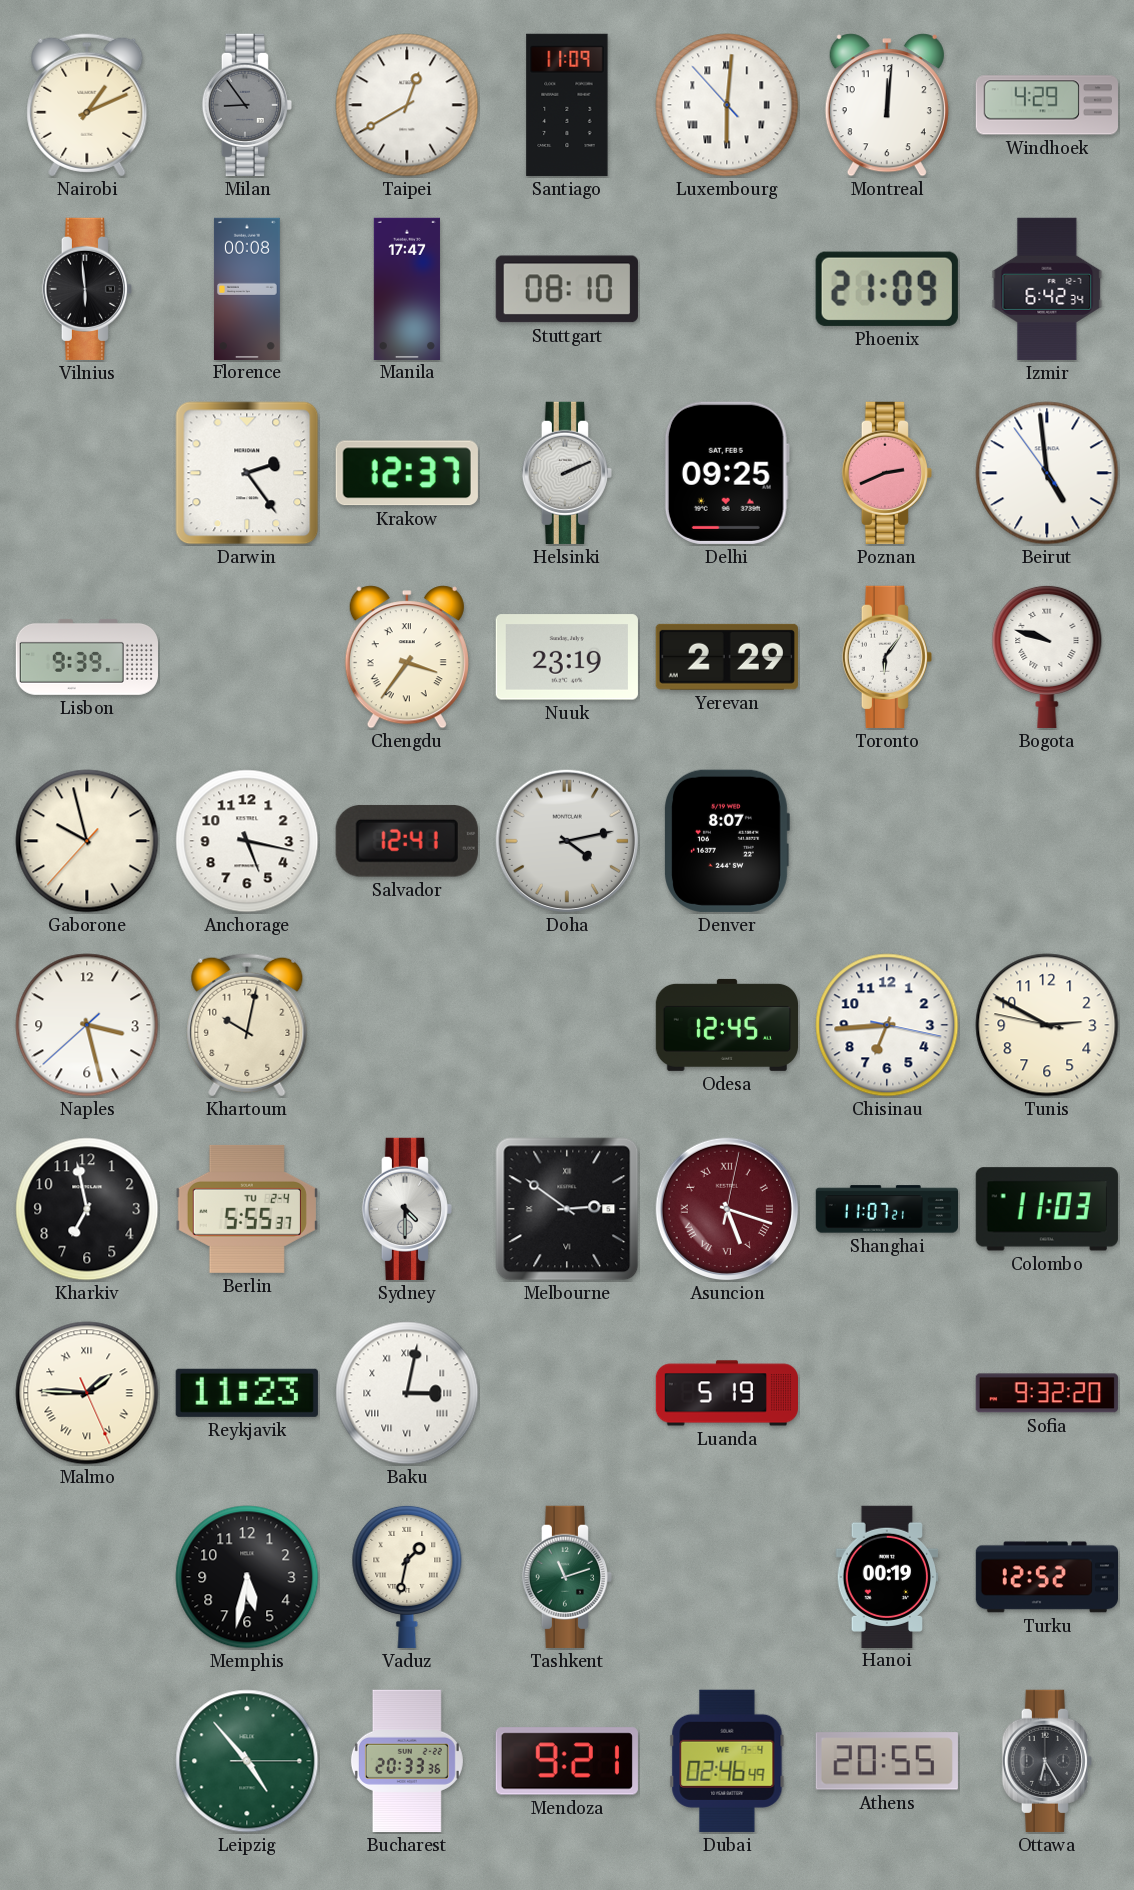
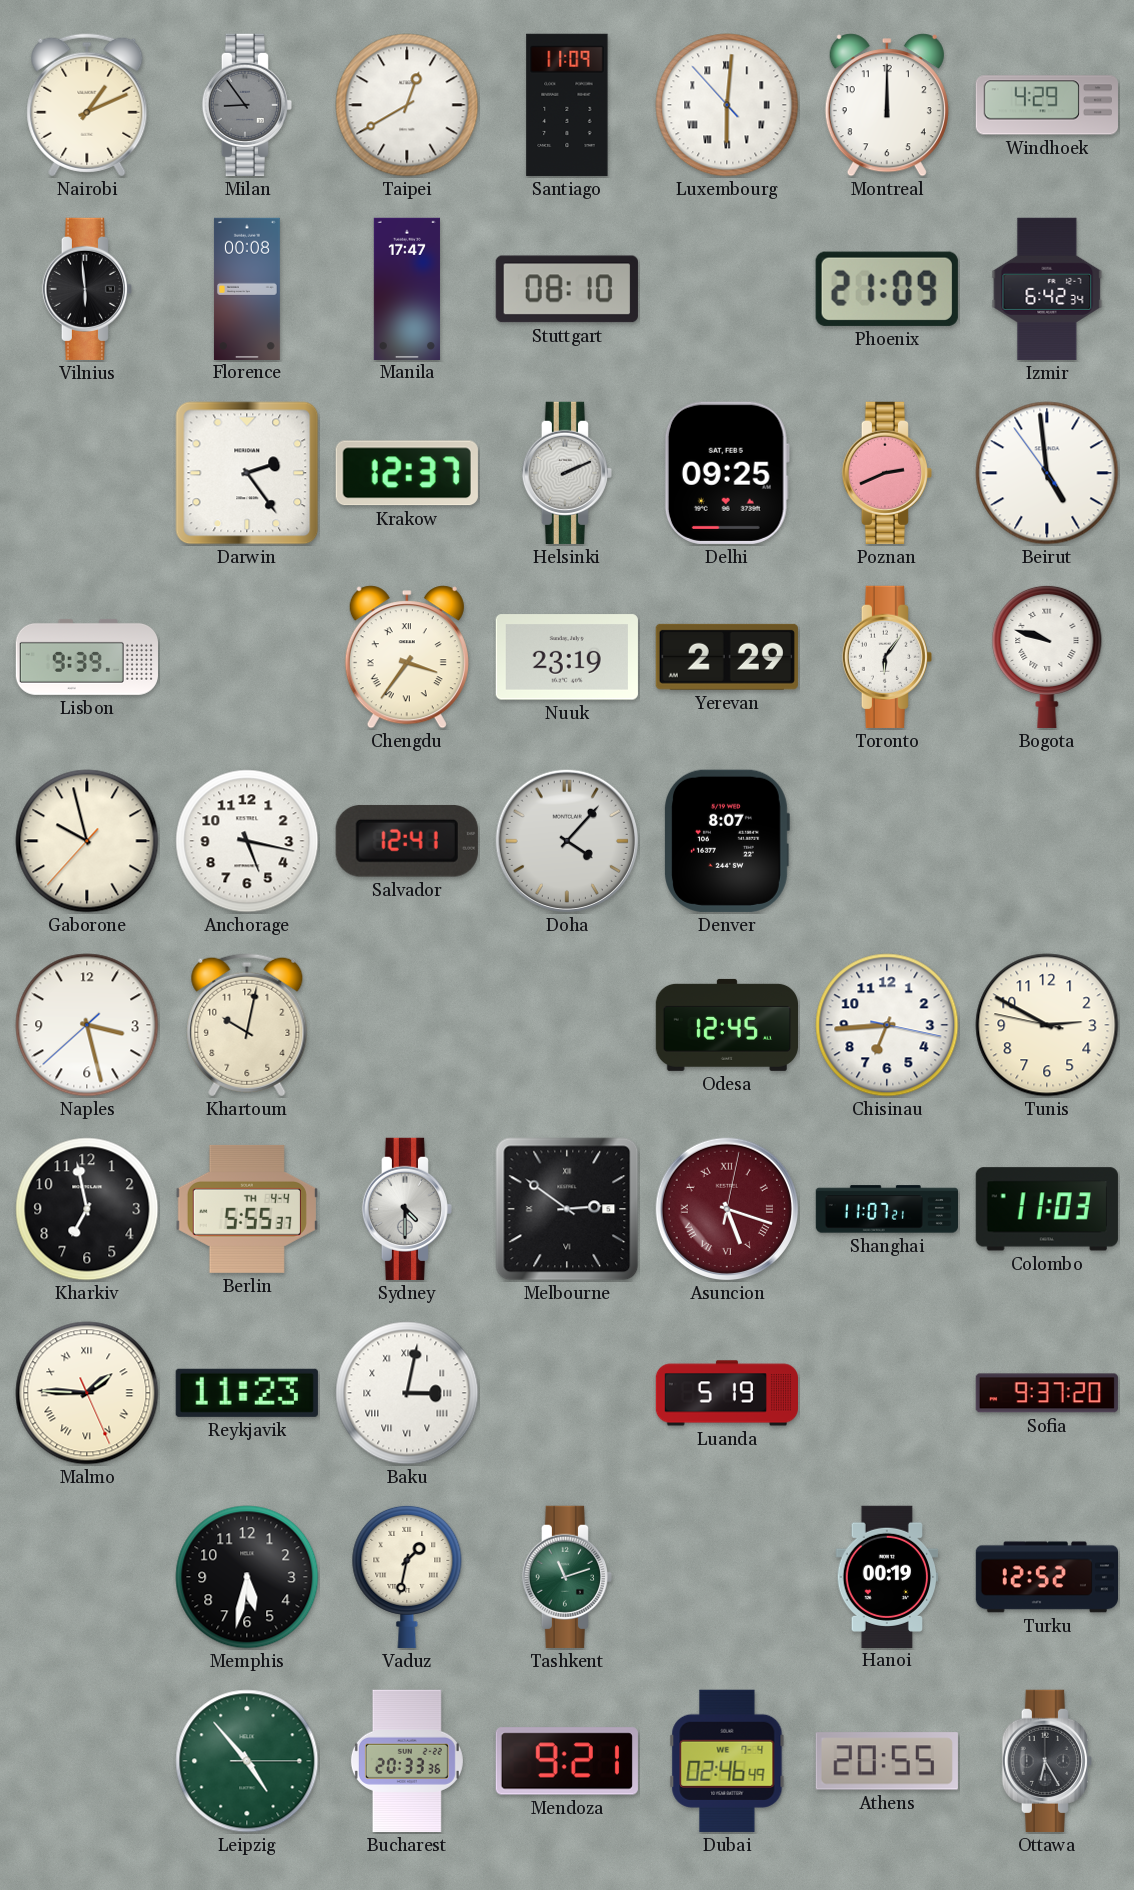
Montreal: 12:01 -> 12:00
Doha: 4:13 -> 4:07
Berlin date: TU 2-4 -> TH 4-4
Sofia: 9:32 -> 9:37
